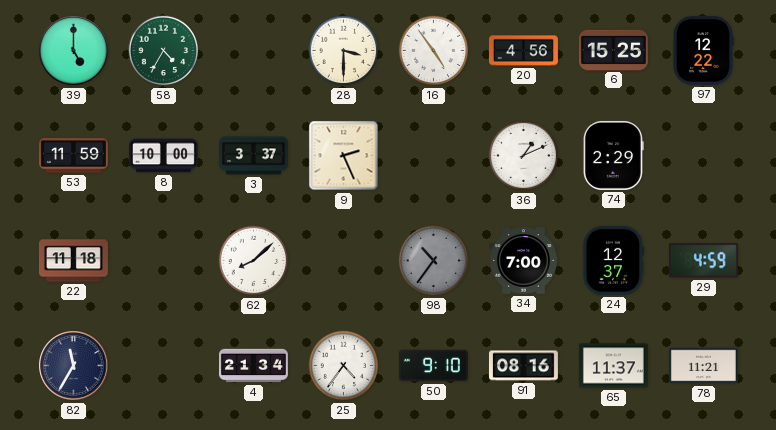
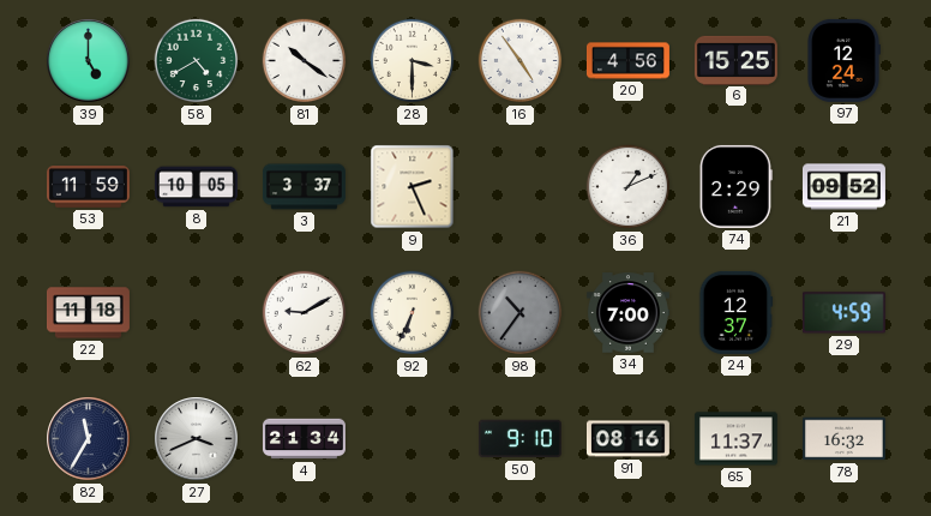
58: 4:35 -> 4:40
81: none -> 10:21
97: 12:22 -> 12:24
8: 10:00 -> 10:05
21: none -> 09:52
62: 8:08 -> 9:10
92: none -> 6:34
27: none -> 3:41
25: 4:36 -> none
78: 11:21 -> 16:32
